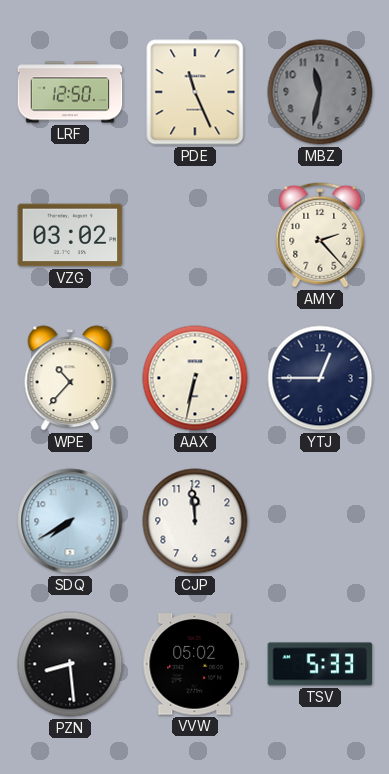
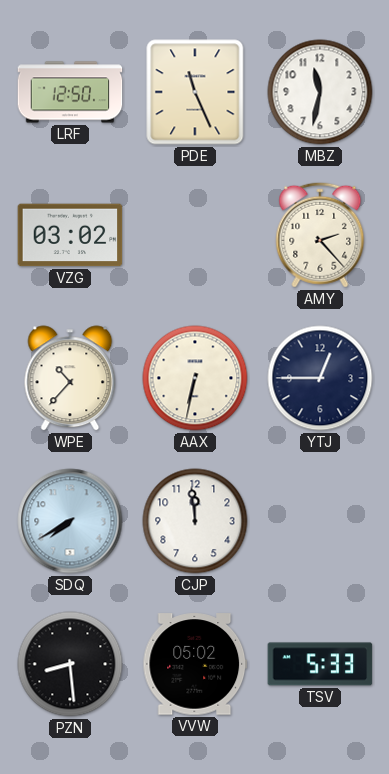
MBZ dial: grey -> white
